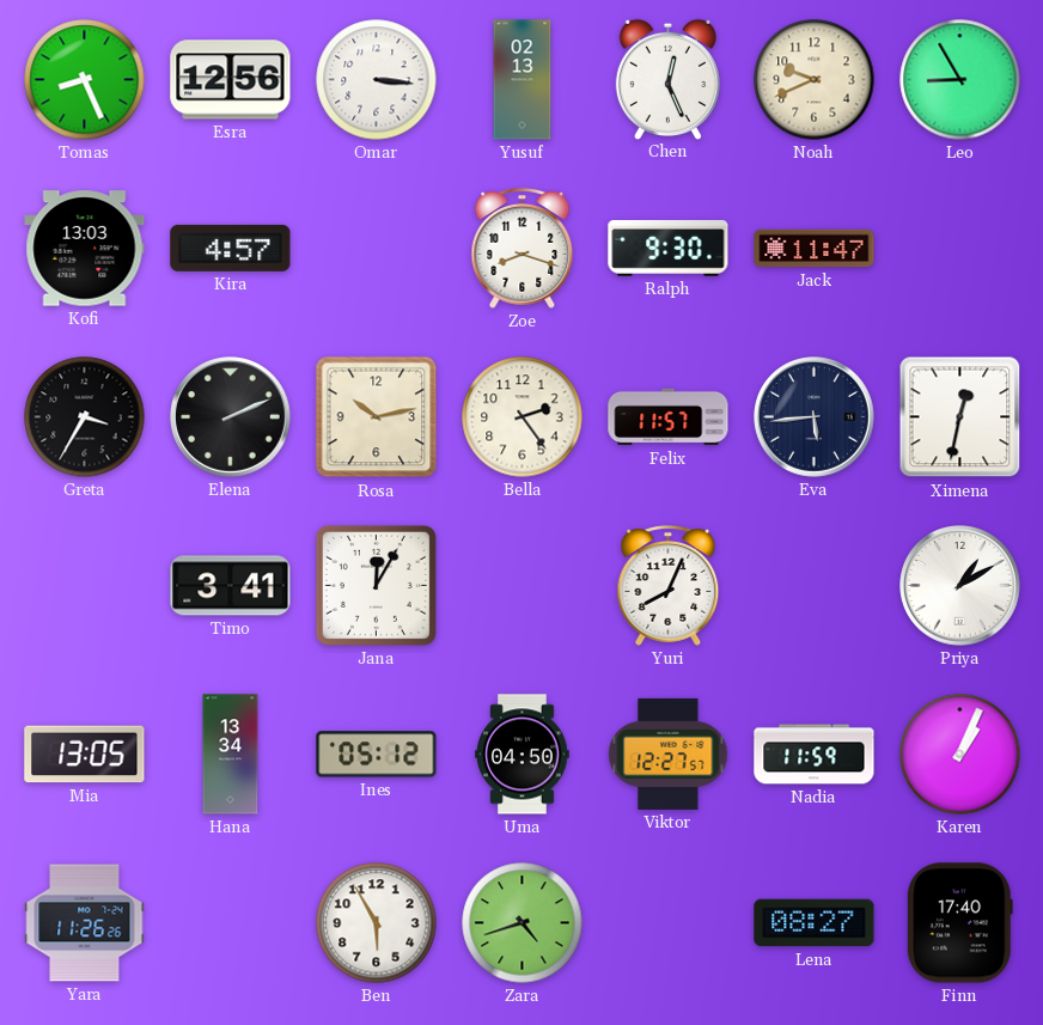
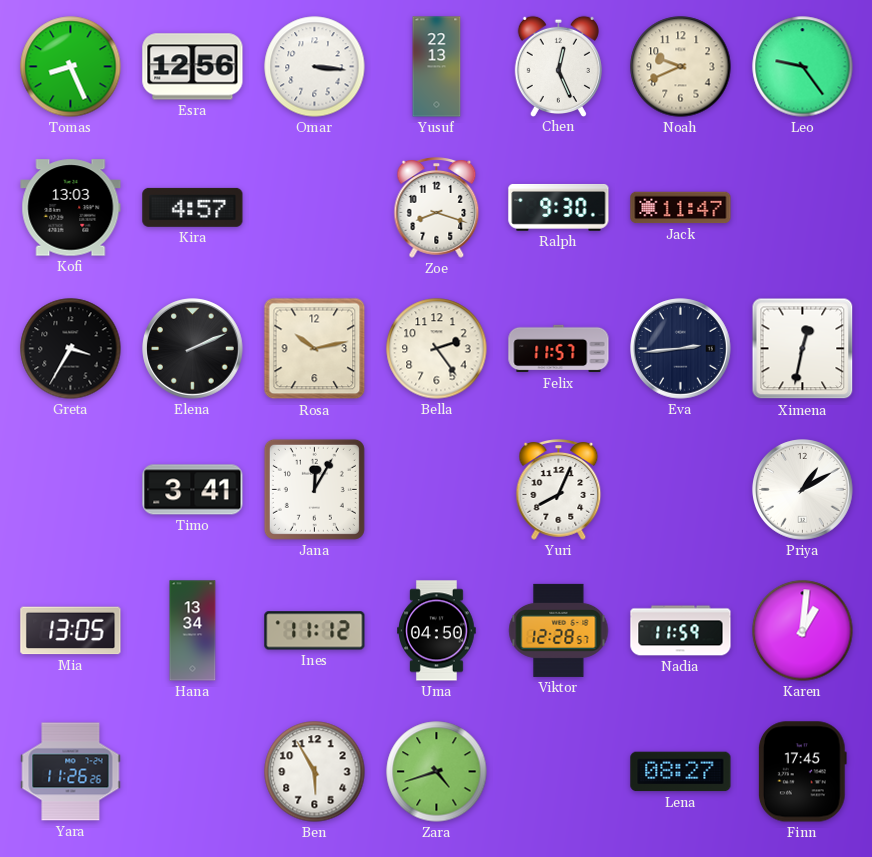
Yusuf: 02:13 -> 22:13
Leo: 8:55 -> 9:24
Eva: 5:44 -> 2:44
Ines: 05:12 -> 11:12
Viktor: 12:27 -> 12:28
Karen: 1:04 -> 1:01
Finn: 17:40 -> 17:45
